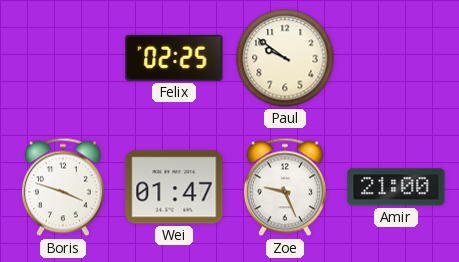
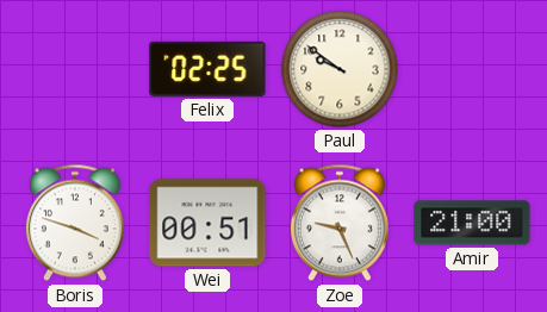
Wei: 01:47 -> 00:51
